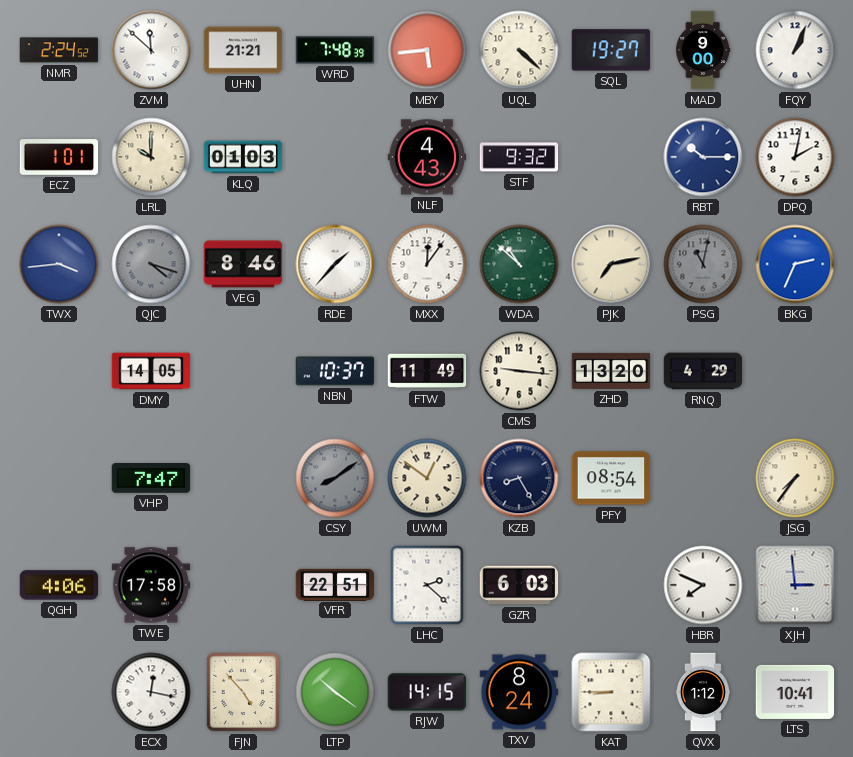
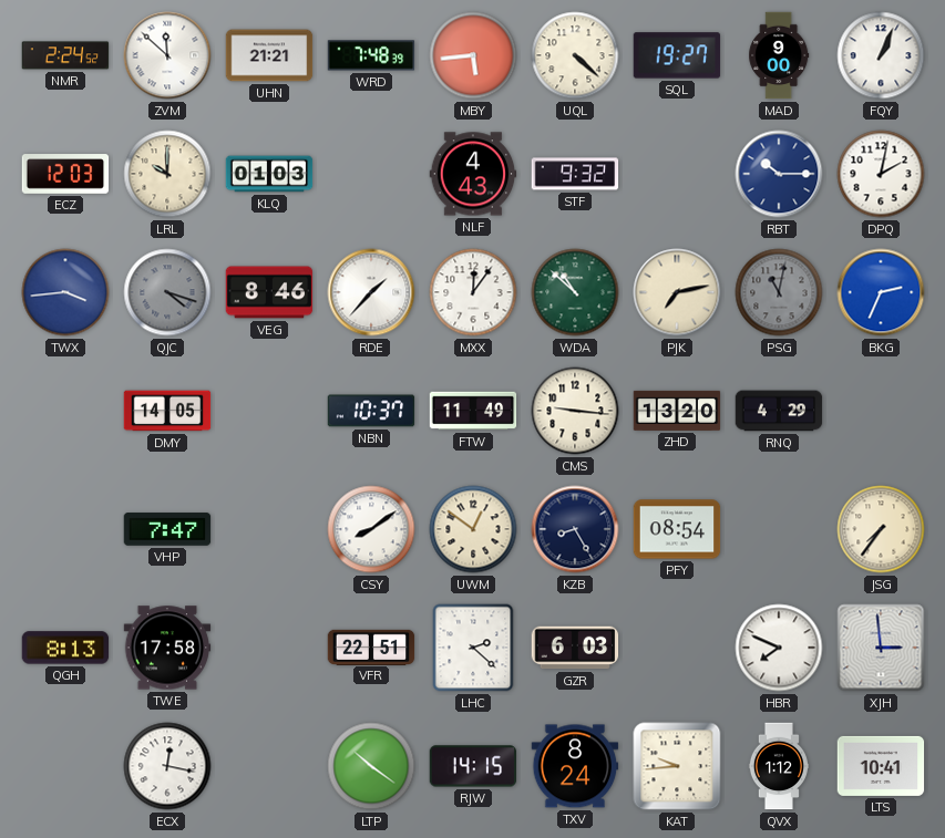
ECZ: 1:01 -> 12:03
CSY dial: grey -> white
QGH: 4:06 -> 8:13
FJN: 4:53 -> none
KAT: 8:45 -> 9:44
